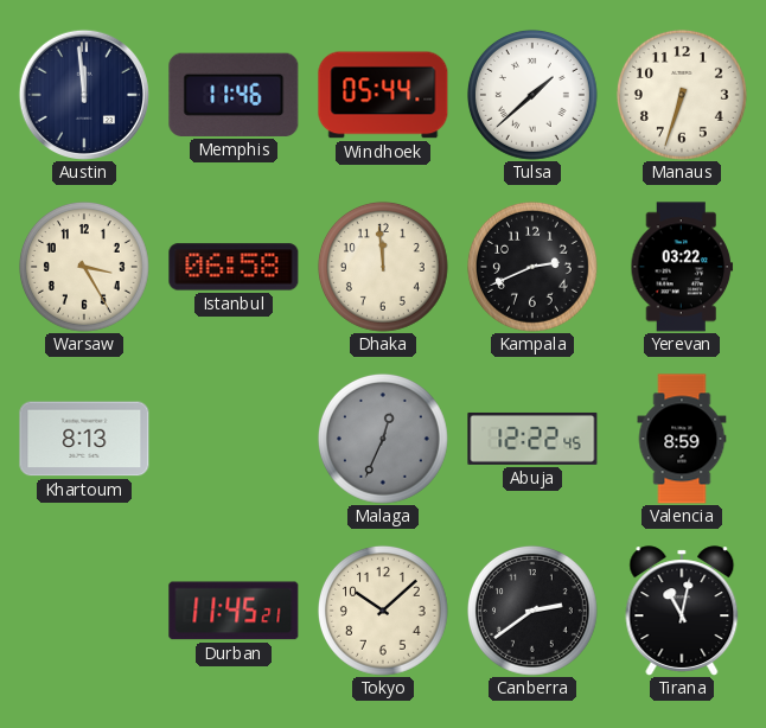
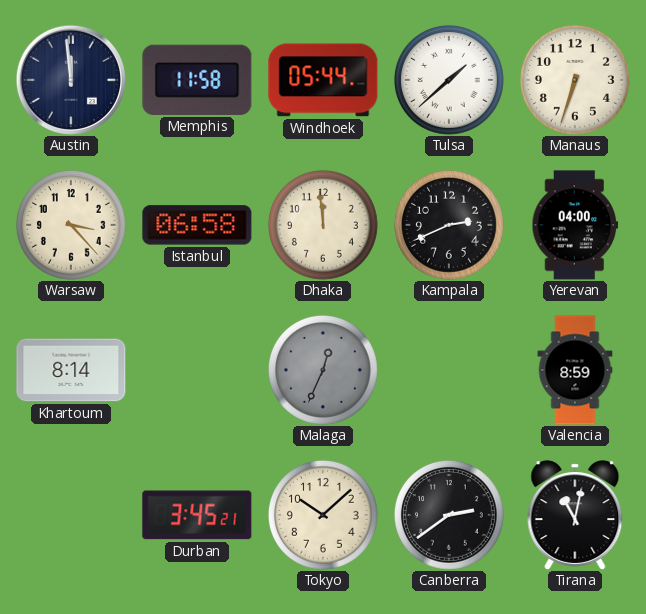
Memphis: 11:46 -> 11:58
Warsaw: 3:25 -> 3:23
Yerevan: 03:22 -> 04:00
Khartoum: 8:13 -> 8:14
Abuja: 12:22 -> none
Durban: 11:45 -> 3:45
